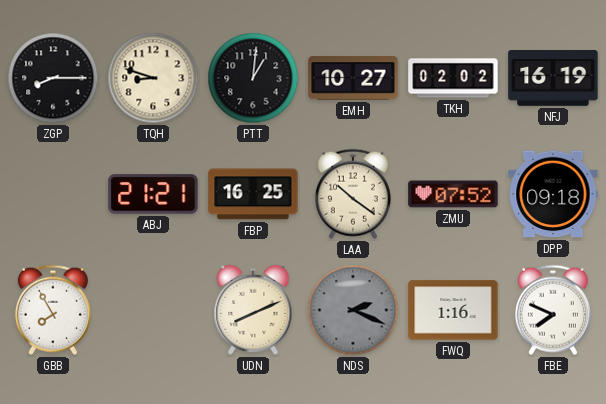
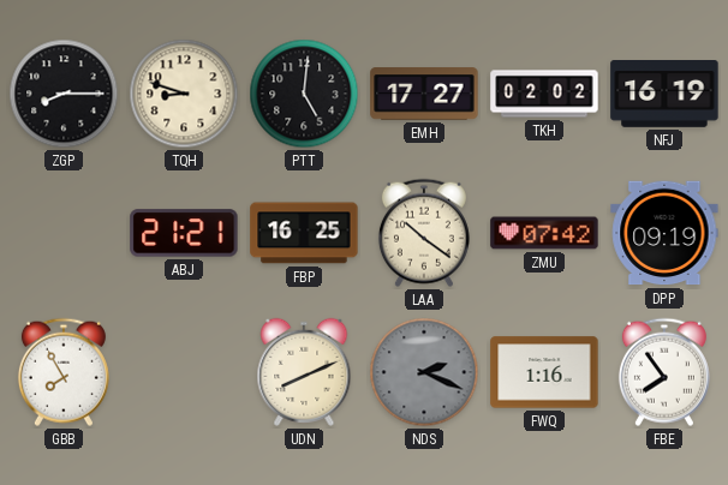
PTT: 1:01 -> 5:01
EMH: 10:27 -> 17:27
ZMU: 07:52 -> 07:42
DPP: 09:18 -> 09:19
FBE: 7:49 -> 7:54
